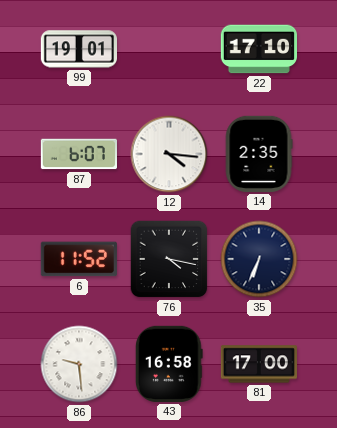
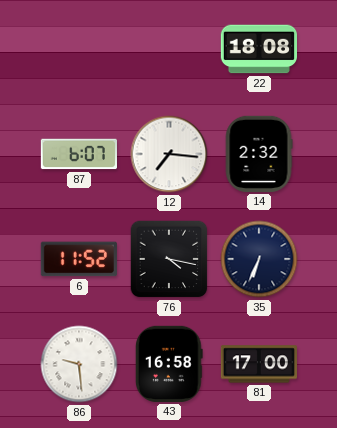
99: 19:01 -> none
22: 17:10 -> 18:08
12: 4:16 -> 7:16
14: 2:35 -> 2:32
